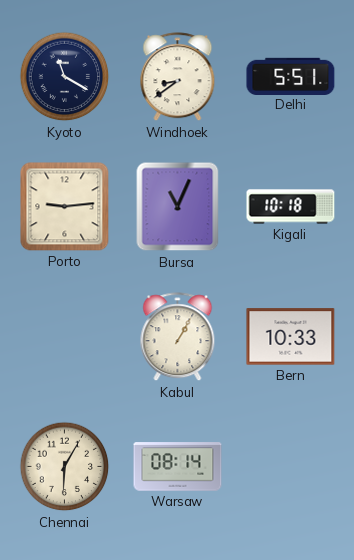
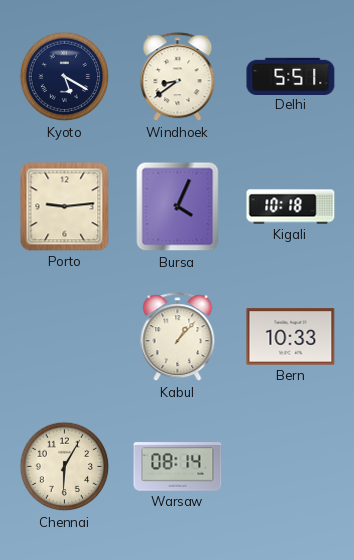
Kyoto: 11:20 -> 5:20
Bursa: 11:04 -> 4:04
Kabul: 1:05 -> 1:07
